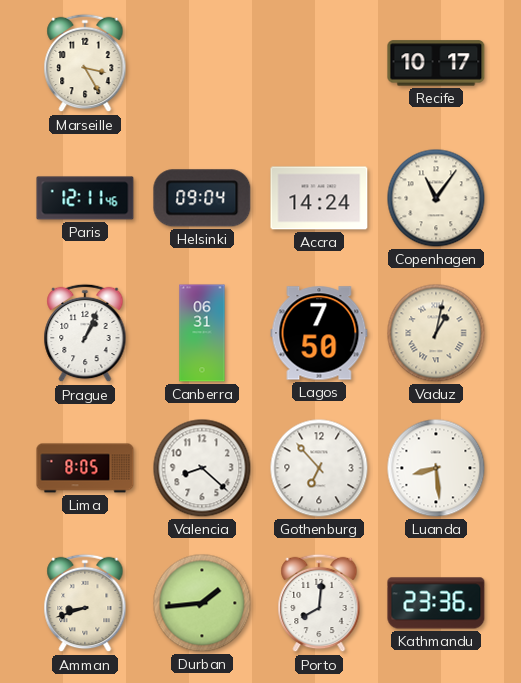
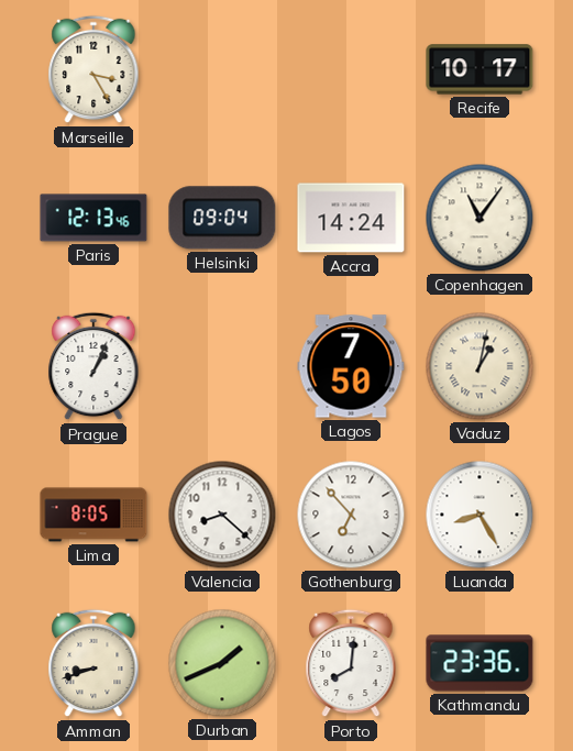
Paris: 12:11 -> 12:13
Canberra: 06:31 -> none
Luanda: 8:29 -> 8:25
Durban: 1:44 -> 1:41
